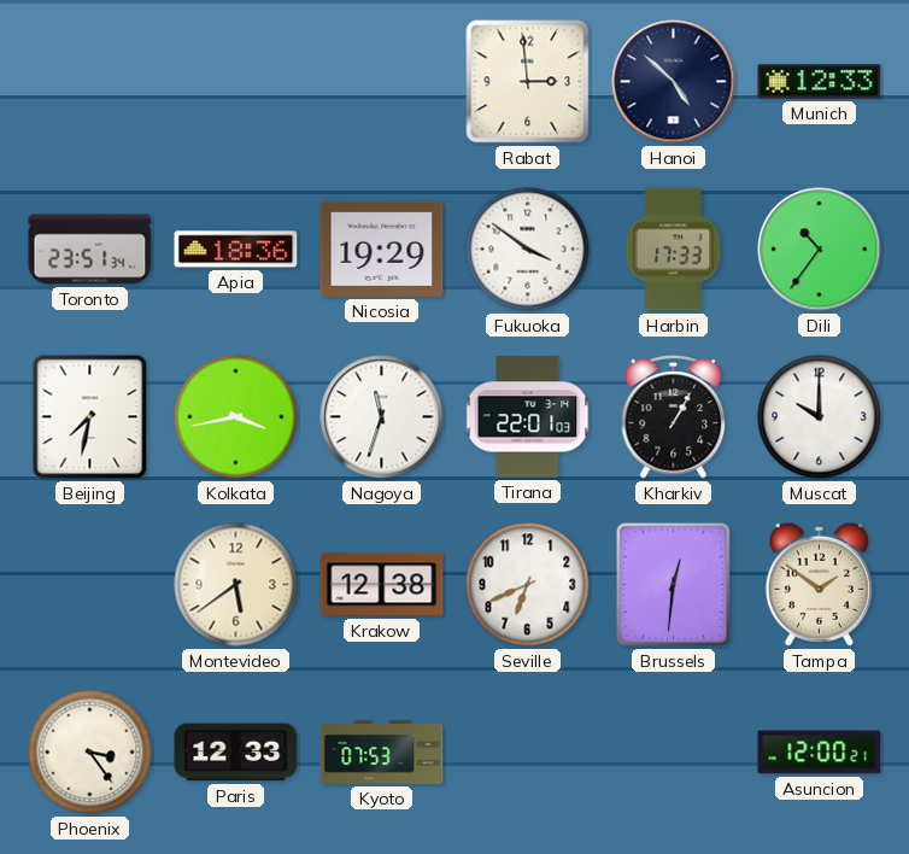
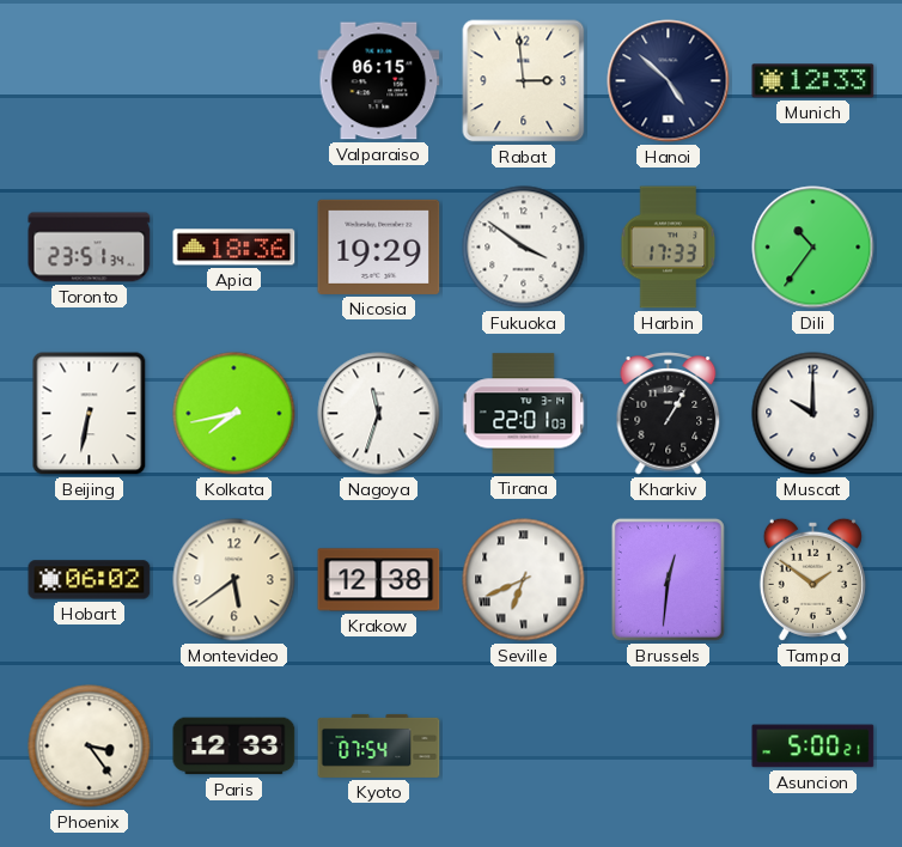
Valparaiso: none -> 06:15
Beijing: 7:32 -> 6:32
Kolkata: 3:43 -> 7:43
Hobart: none -> 06:02
Seville numerals: Arabic -> Roman
Kyoto: 07:53 -> 07:54
Asuncion: 12:00 -> 5:00
